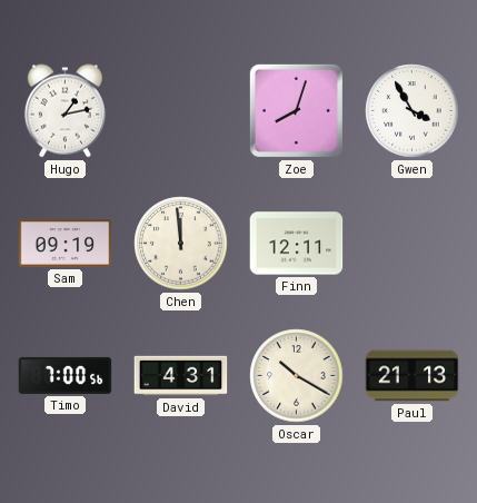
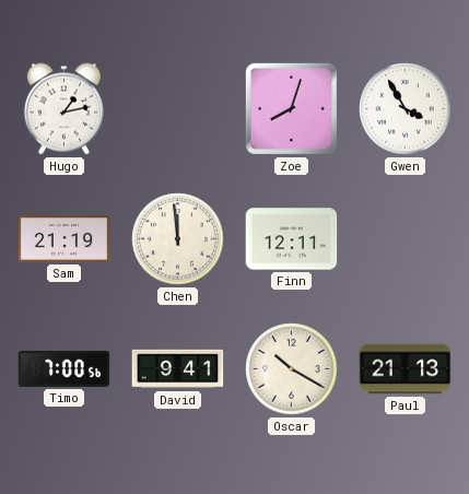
Sam: 09:19 -> 21:19
David: 4:31 -> 9:41
